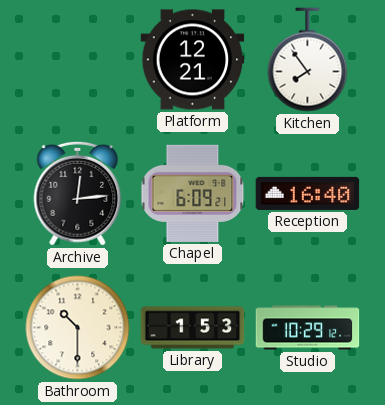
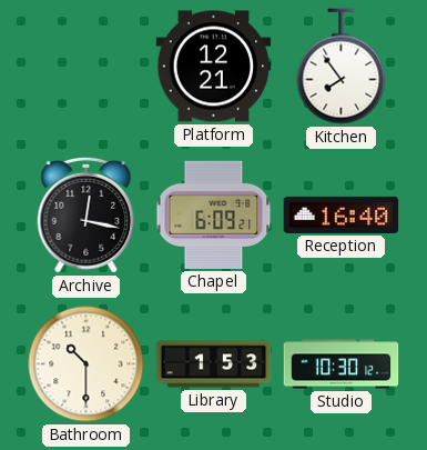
Archive: 12:14 -> 12:17
Studio: 10:29 -> 10:30
